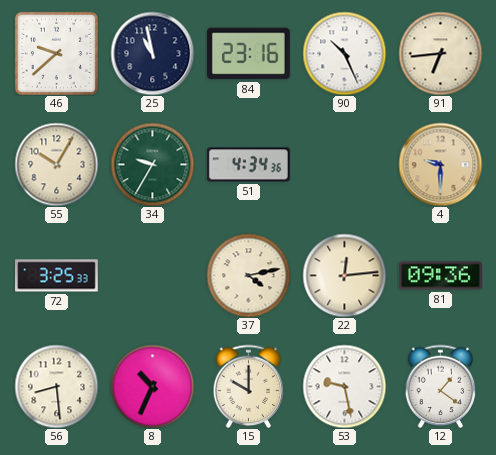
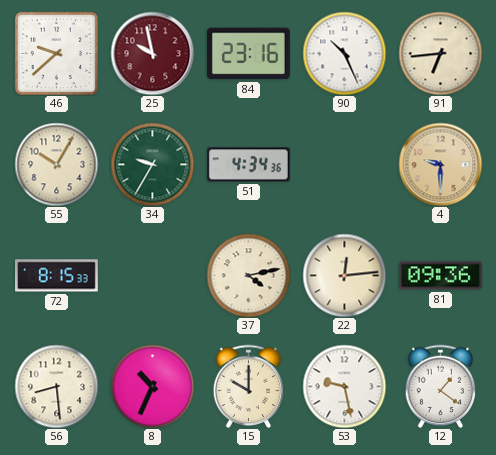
25: 10:58 -> 9:58
25 dial: navy -> burgundy
72: 3:25 -> 8:15
